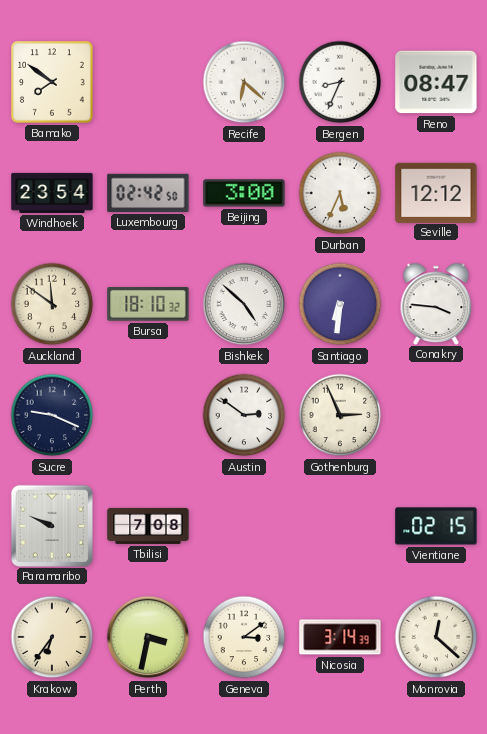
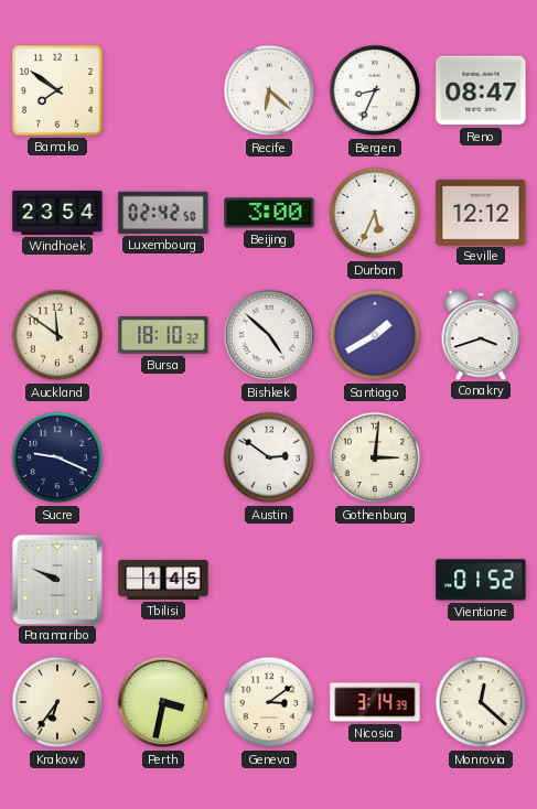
Santiago: 6:31 -> 1:40
Conakry: 3:46 -> 3:42
Gothenburg: 2:56 -> 3:01
Tbilisi: 7:08 -> 1:45
Vientiane: 02:15 -> 01:52
